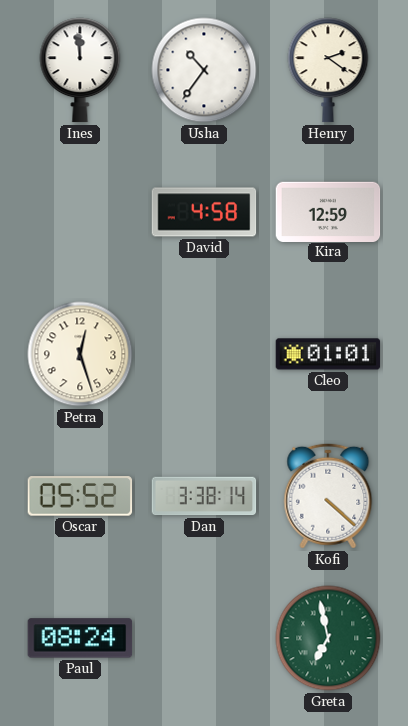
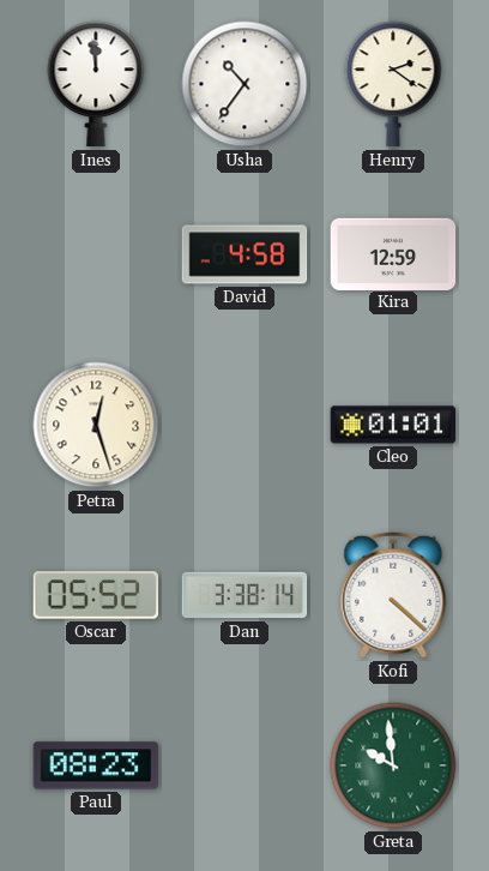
Paul: 08:24 -> 08:23
Greta: 6:58 -> 9:59
